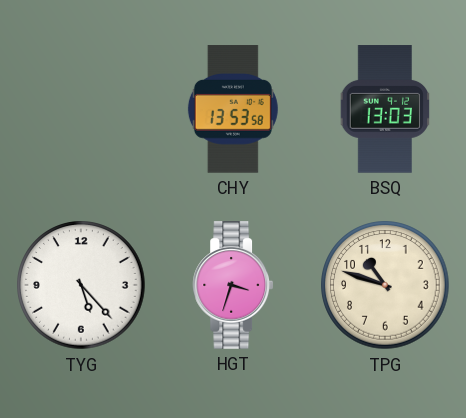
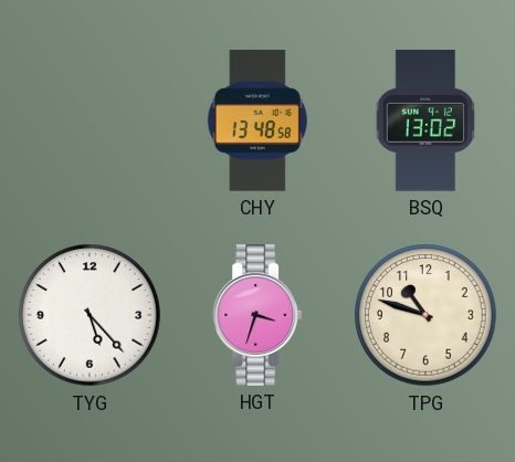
CHY: 13:53 -> 13:48
BSQ: 13:03 -> 13:02
